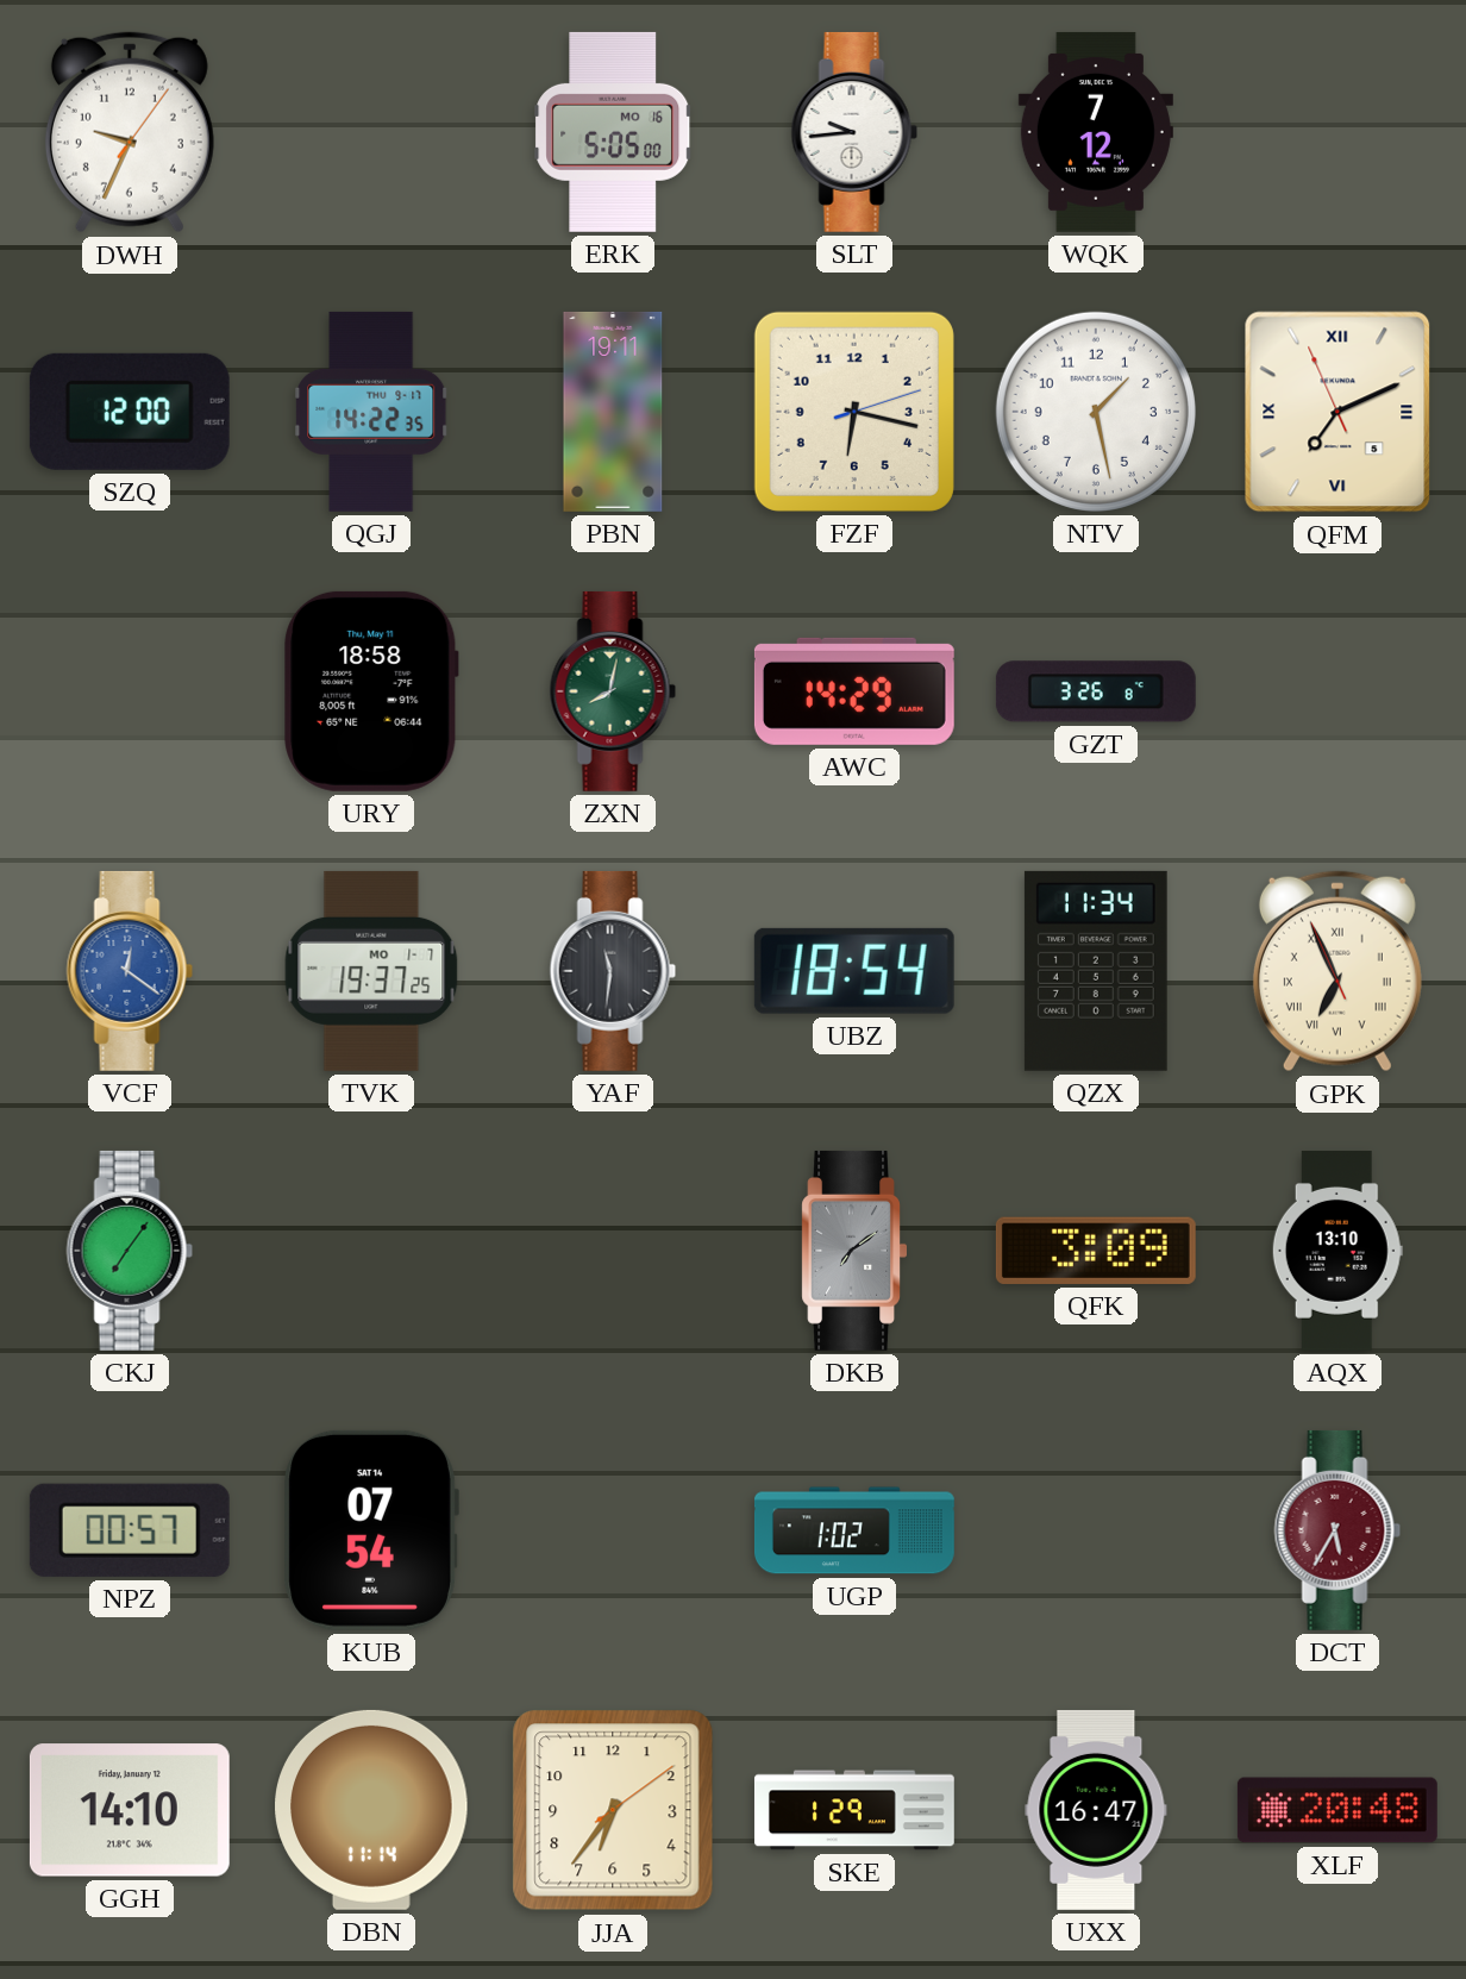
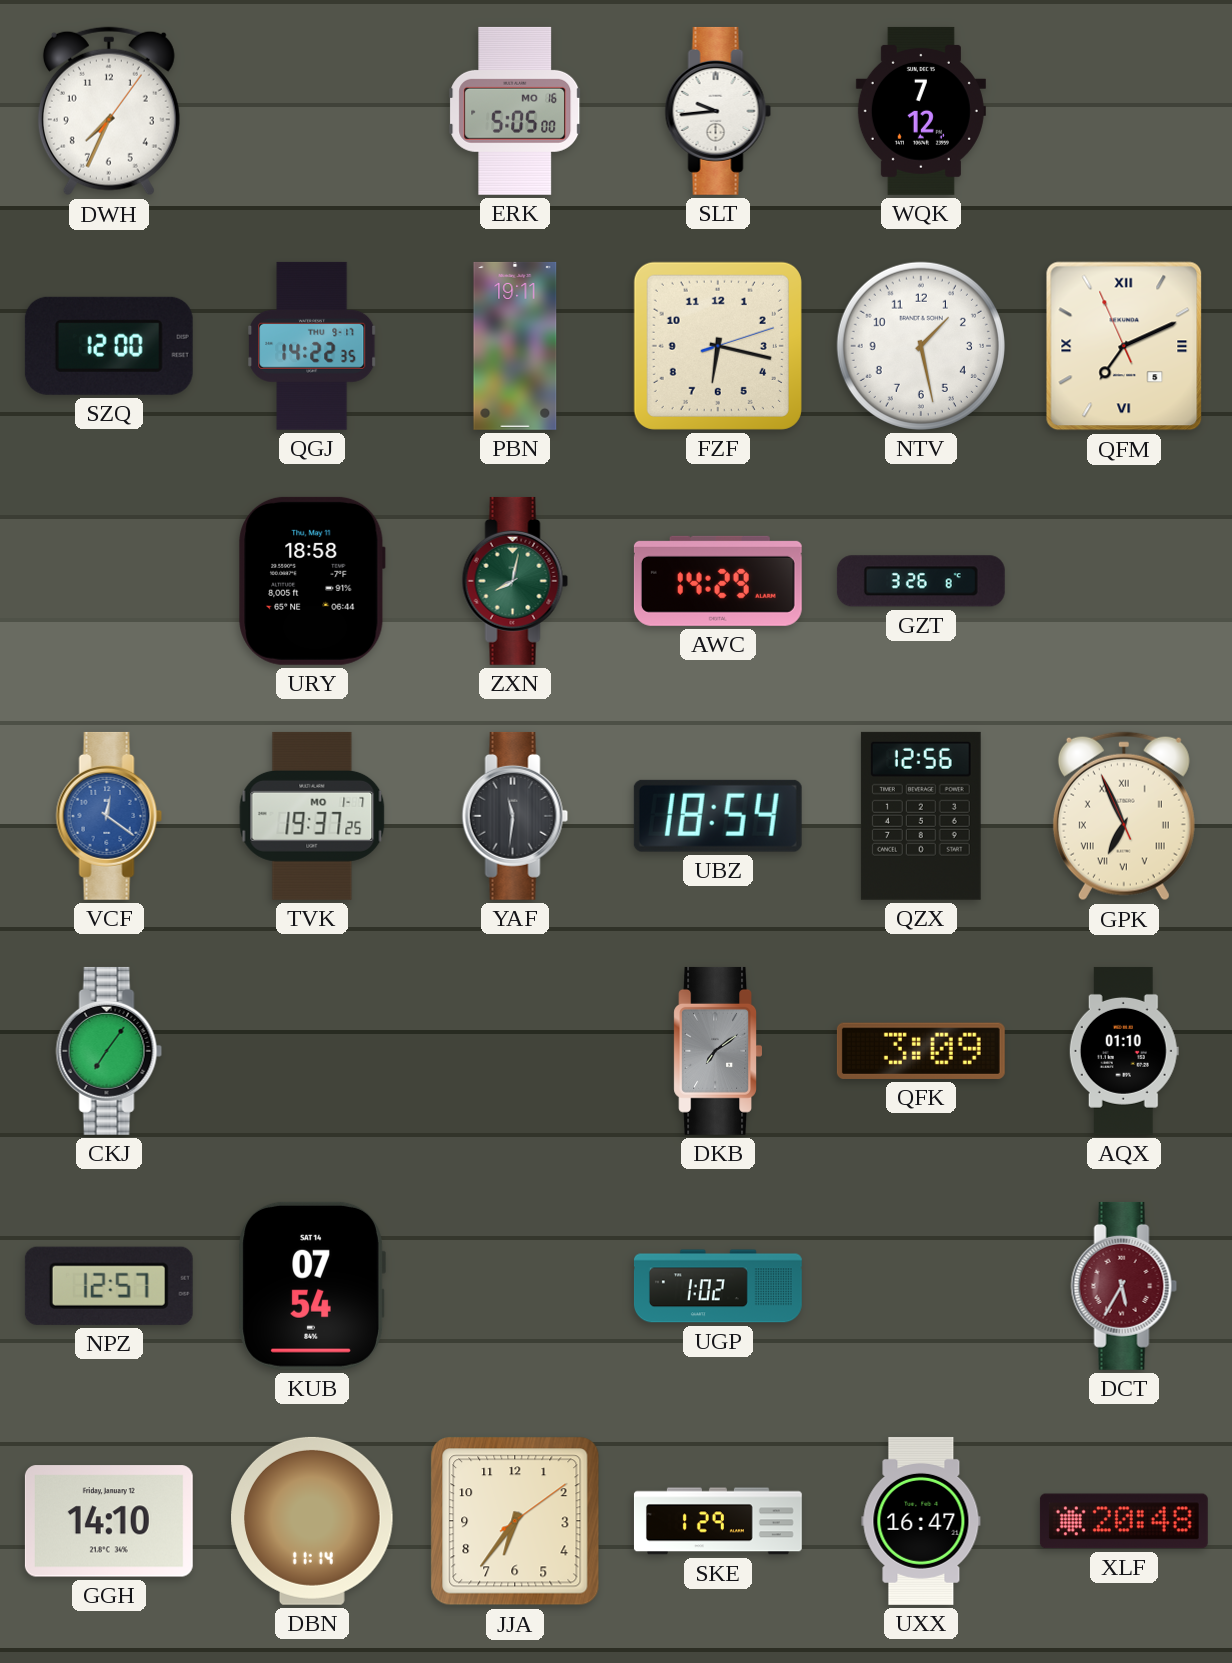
DWH: 9:34 -> 7:34
QZX: 11:34 -> 12:56
AQX: 13:10 -> 01:10
NPZ: 00:57 -> 12:57
